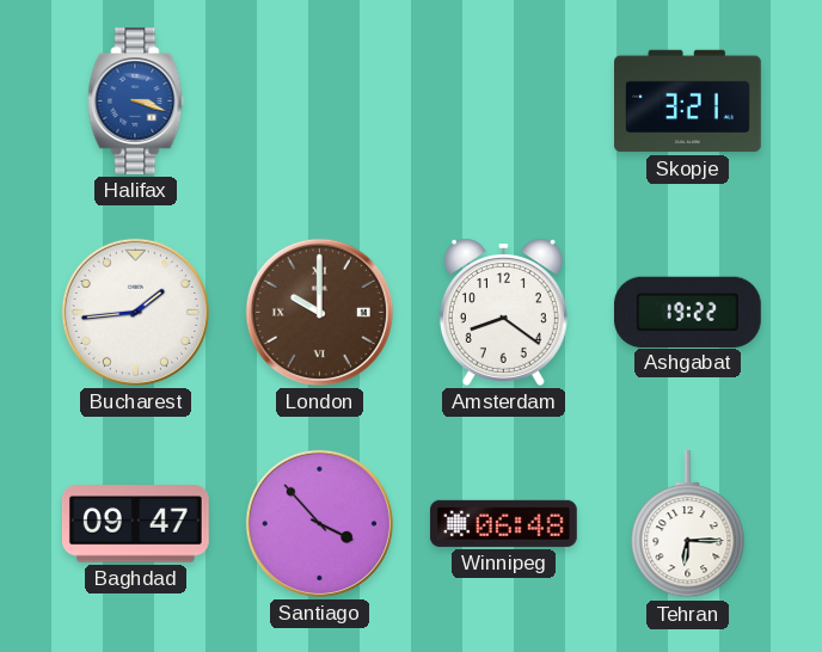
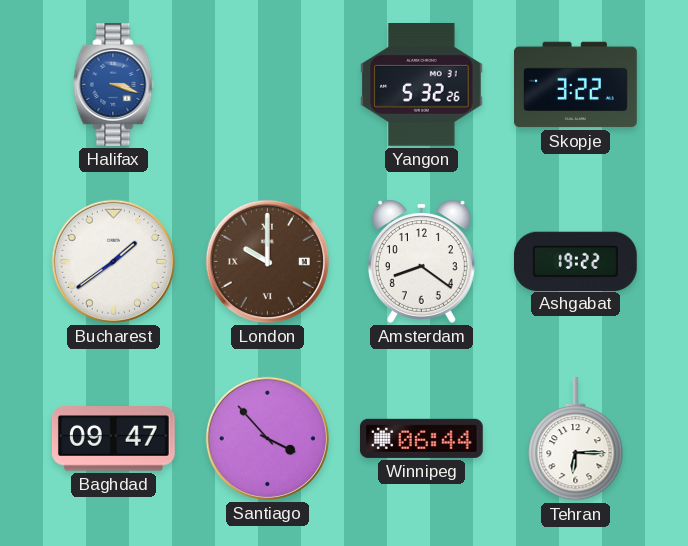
Yangon: none -> 5:32
Skopje: 3:21 -> 3:22
Bucharest: 1:44 -> 1:39
Winnipeg: 06:48 -> 06:44
